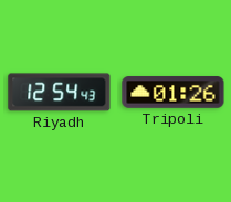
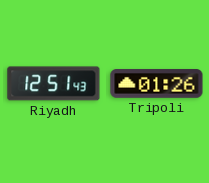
Riyadh: 12:54 -> 12:51
